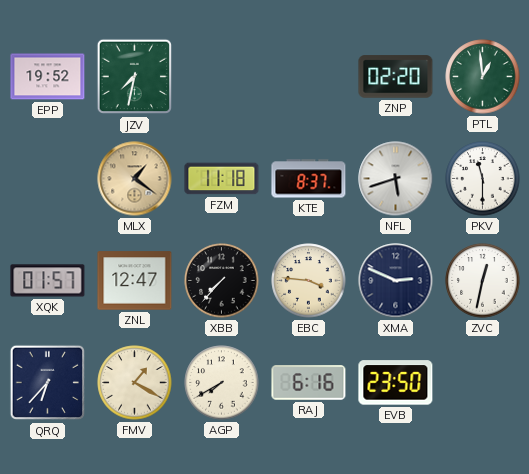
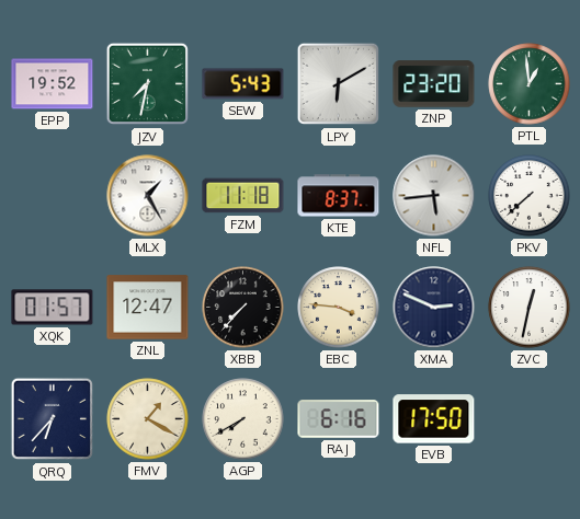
SEW: none -> 5:43
LPY: none -> 6:10
ZNP: 02:20 -> 23:20
MLX: 1:21 -> 1:25
MLX dial: champagne -> white
NFL: 5:42 -> 5:44
PKV: 11:30 -> 7:38
EVB: 23:50 -> 17:50
